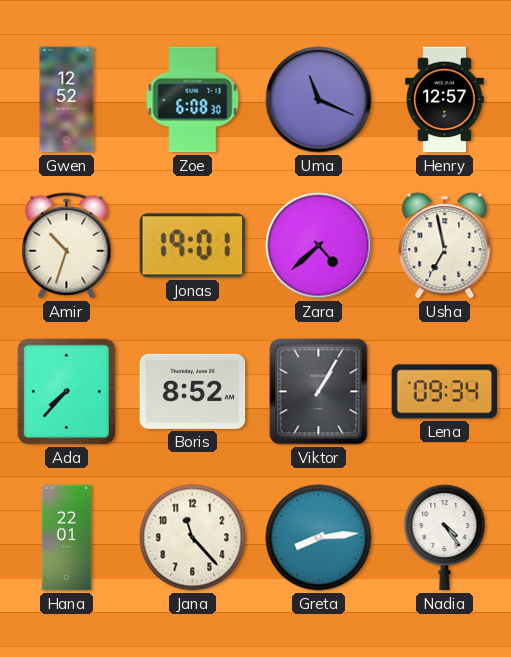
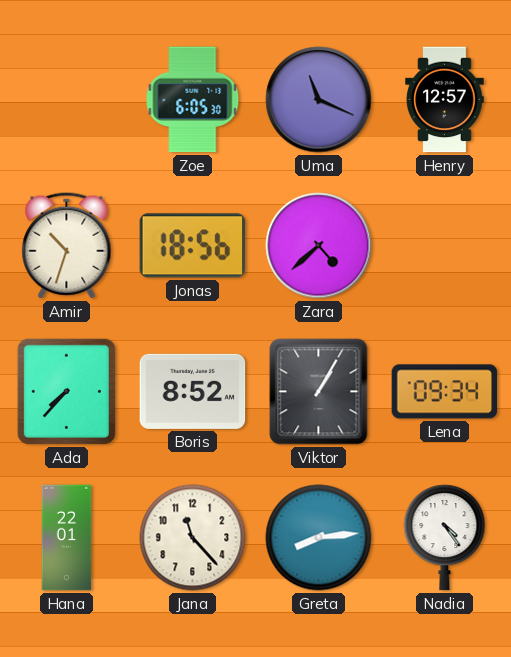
Gwen: 12:52 -> none
Zoe: 6:08 -> 6:05
Jonas: 19:01 -> 18:56
Usha: 6:58 -> none
